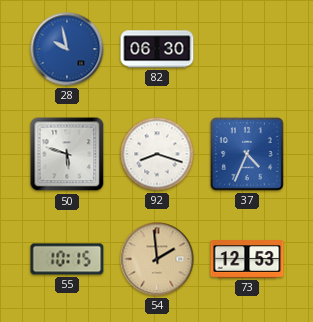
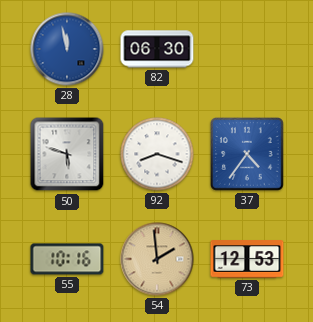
28: 9:58 -> 11:58
37: 4:34 -> 4:36
55: 10:15 -> 10:16
